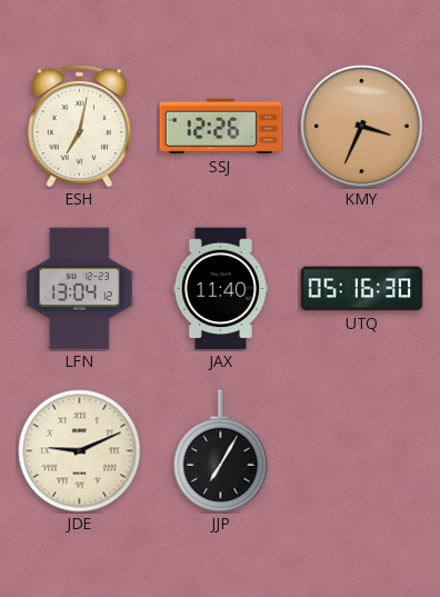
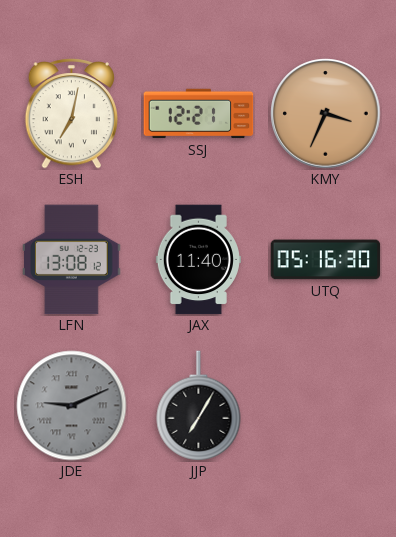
SSJ: 12:26 -> 12:21
LFN: 13:04 -> 13:08
JDE dial: cream -> grey
